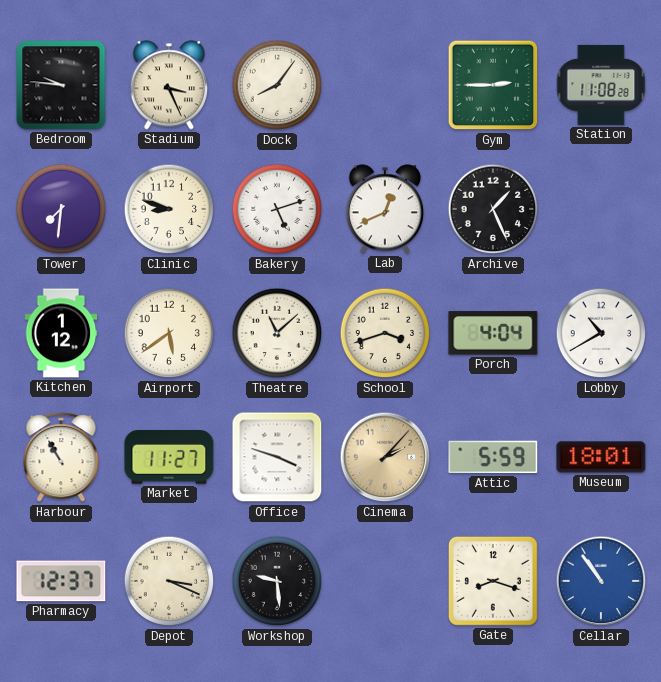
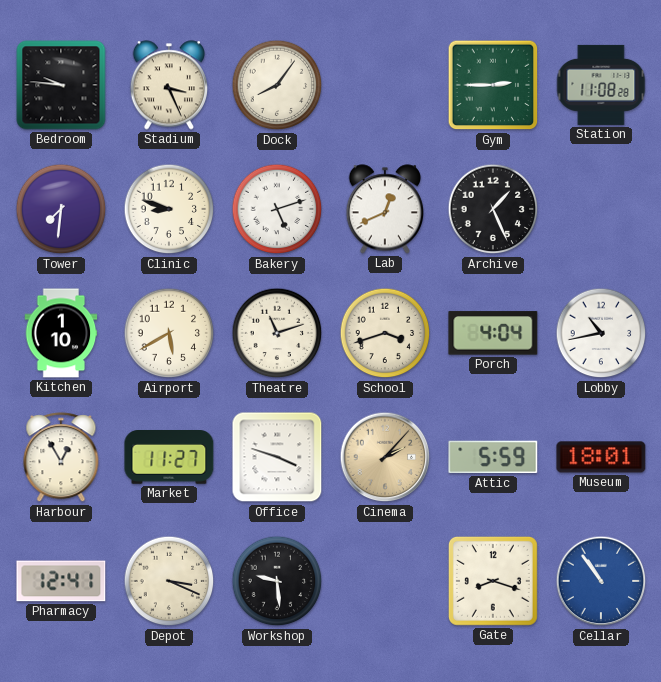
Kitchen: 1:12 -> 1:10
Airport: 5:39 -> 5:40
Theatre: 11:08 -> 11:12
Lobby: 10:40 -> 10:43
Harbour: 10:55 -> 12:55
Pharmacy: 12:37 -> 12:41
